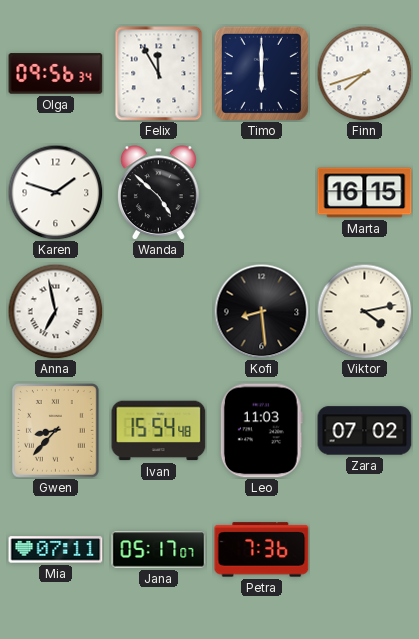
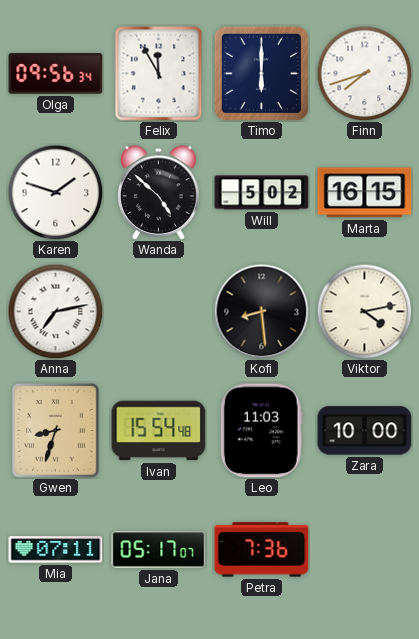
Will: none -> 5:02
Anna: 6:58 -> 7:13
Gwen: 8:37 -> 8:33
Zara: 07:02 -> 10:00
